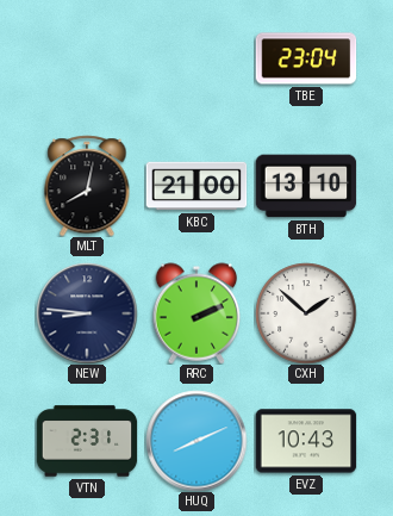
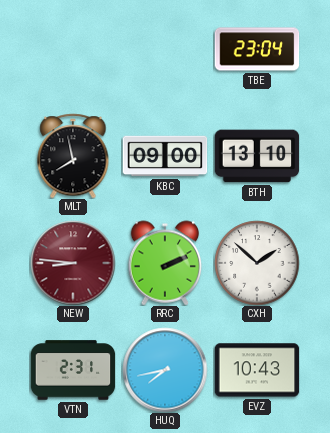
MLT: 8:02 -> 7:58
KBC: 21:00 -> 09:00
NEW dial: navy -> burgundy
HUQ: 8:11 -> 7:43
